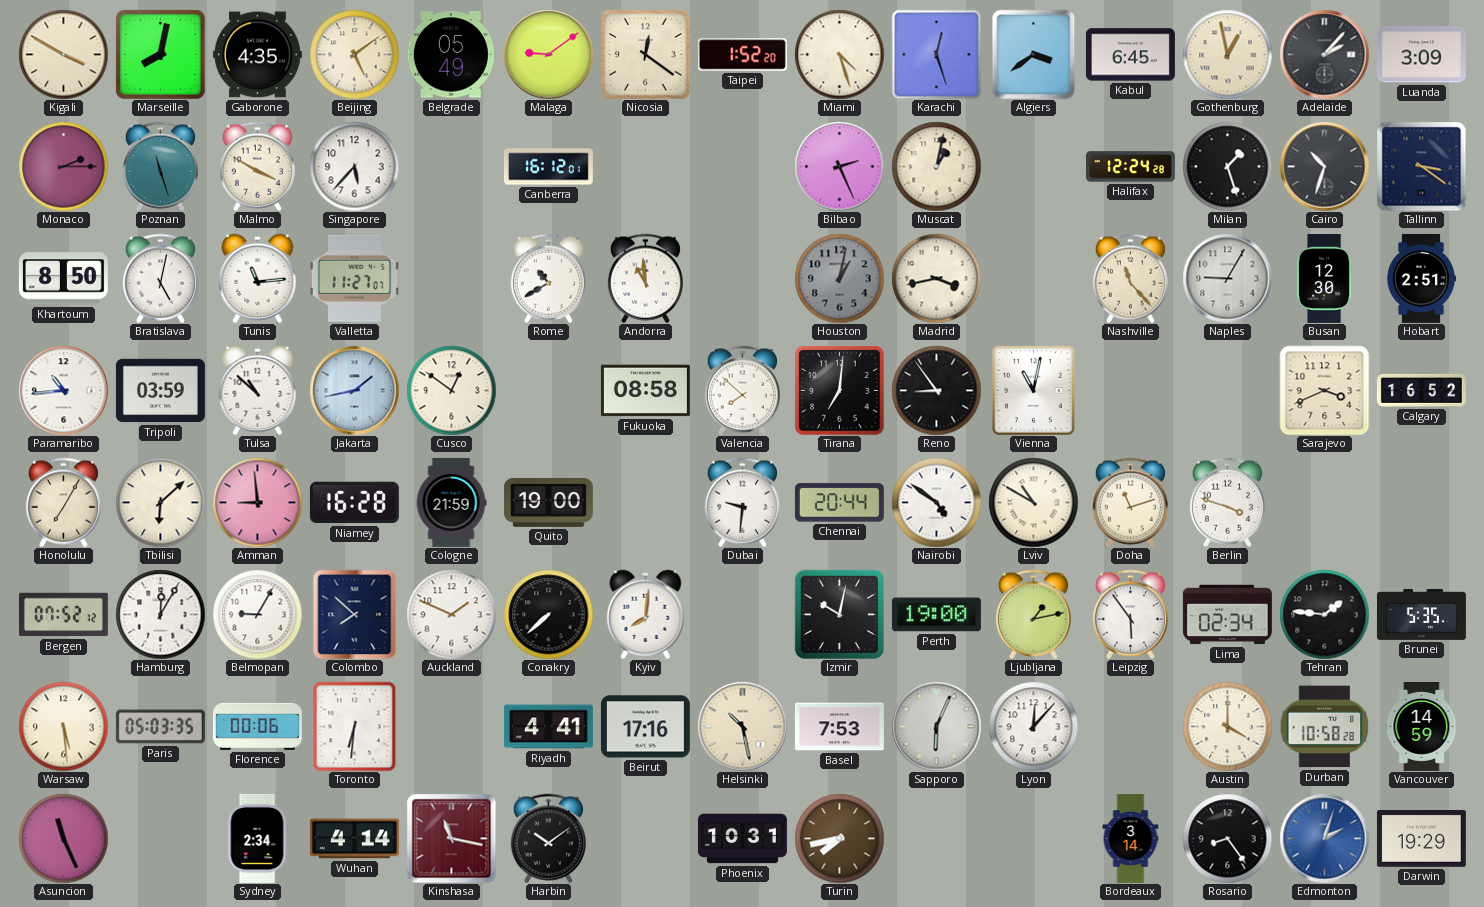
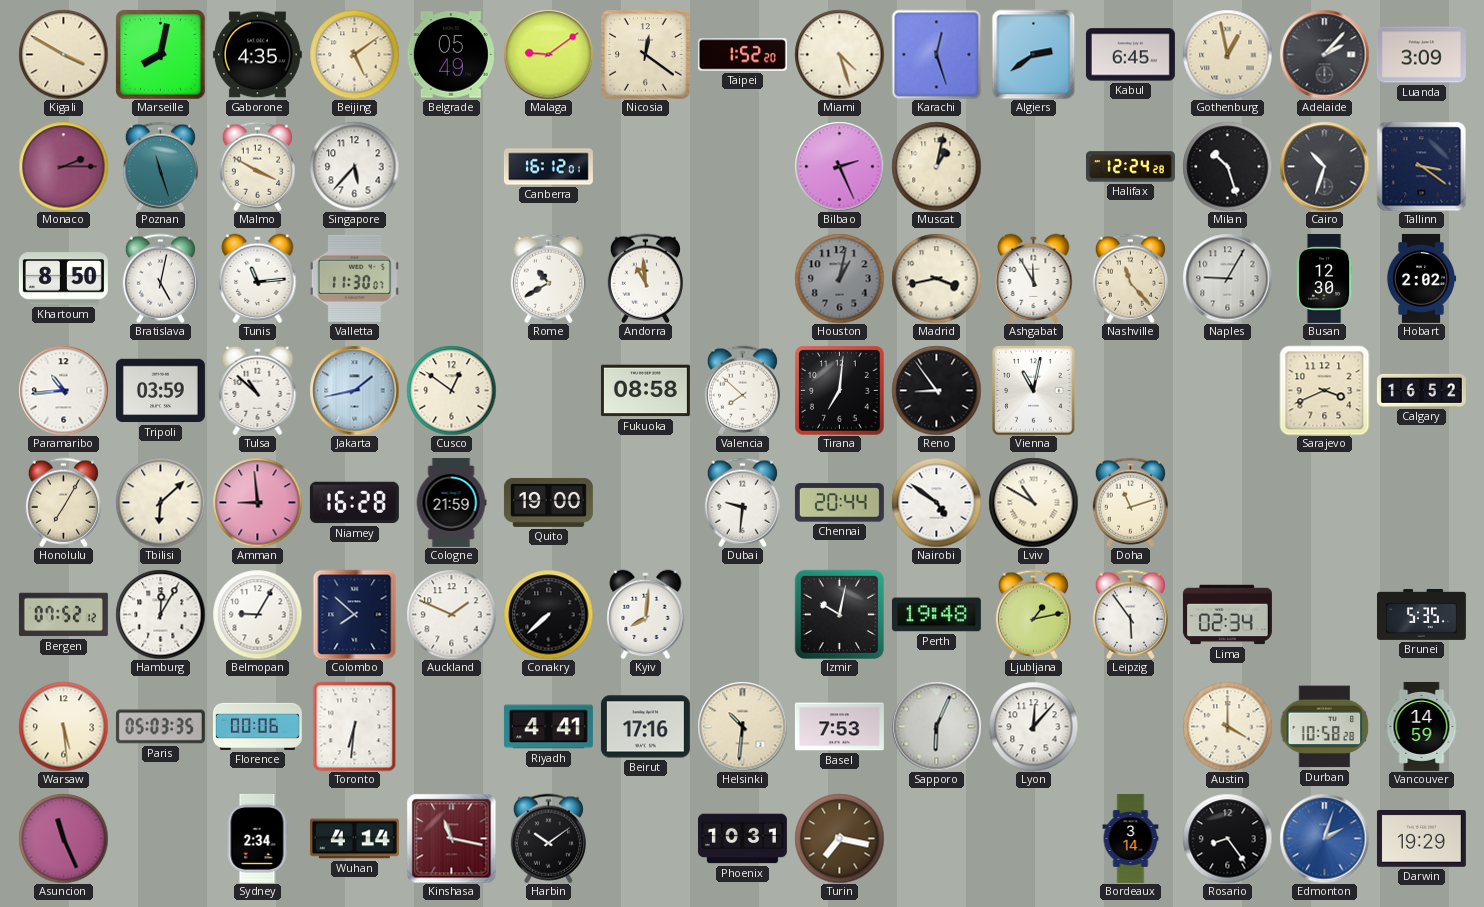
Algiers: 3:39 -> 2:39
Milan: 1:27 -> 10:27
Valletta: 11:27 -> 11:30
Ashgabat: none -> 11:55
Hobart: 2:51 -> 2:02
Berlin: 3:48 -> none
Perth: 19:00 -> 19:48
Tehran: 1:46 -> none
Helsinki: 10:28 -> 10:31
Turin: 7:43 -> 7:17
